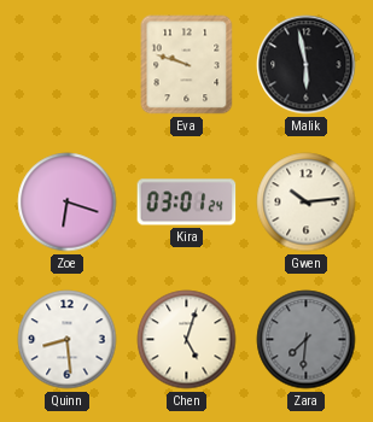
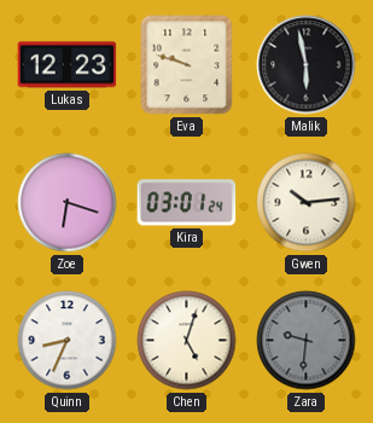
Lukas: none -> 12:23
Quinn: 8:29 -> 8:34
Zara: 7:31 -> 9:31
